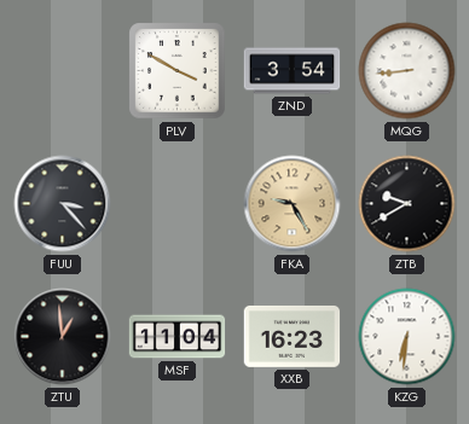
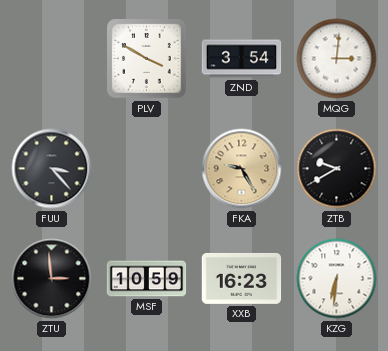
MQG: 8:44 -> 3:01
ZTU: 12:59 -> 2:59
MSF: 11:04 -> 10:59
